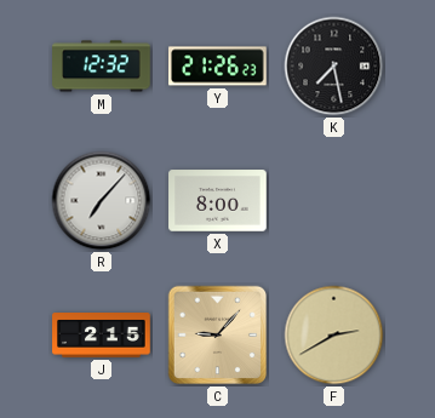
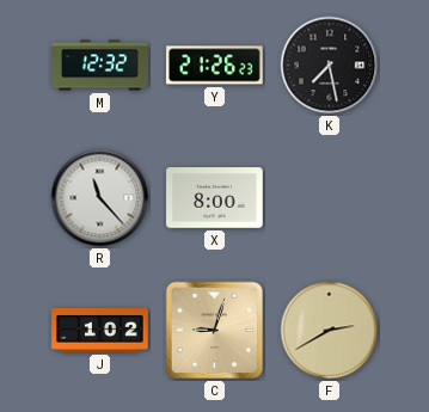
R: 7:07 -> 11:23
J: 2:15 -> 1:02
C: 9:07 -> 9:03
